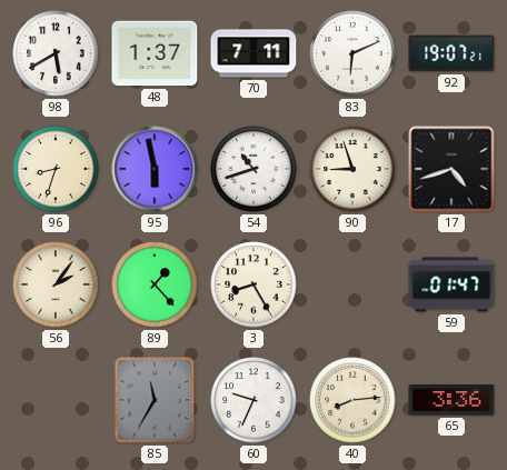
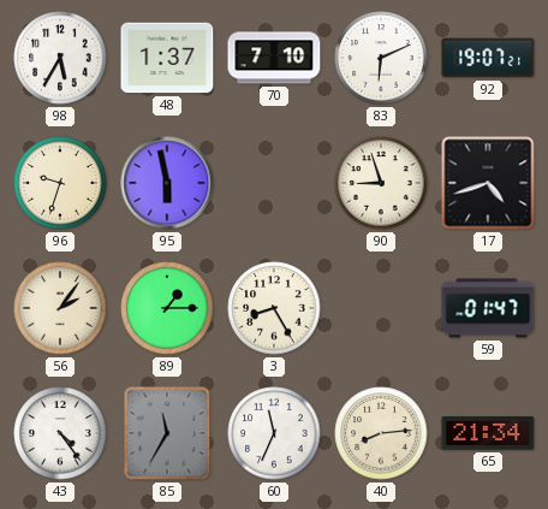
98: 5:40 -> 5:35
70: 7:11 -> 7:10
96: 8:33 -> 9:33
54: 10:42 -> none
89: 1:23 -> 1:15
43: none -> 4:24
60: 9:34 -> 11:34
65: 3:36 -> 21:34
